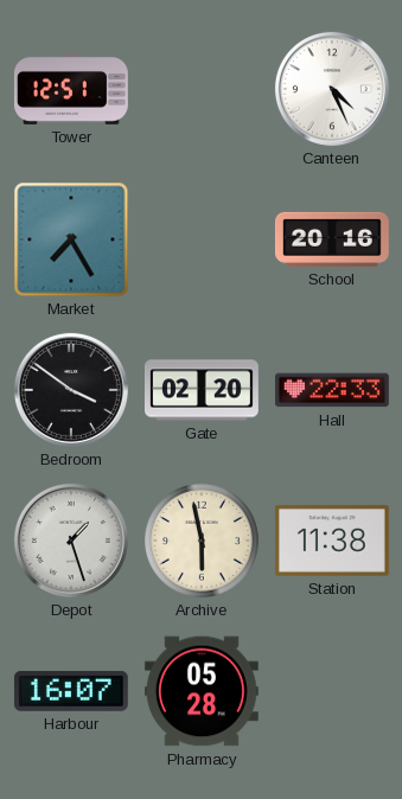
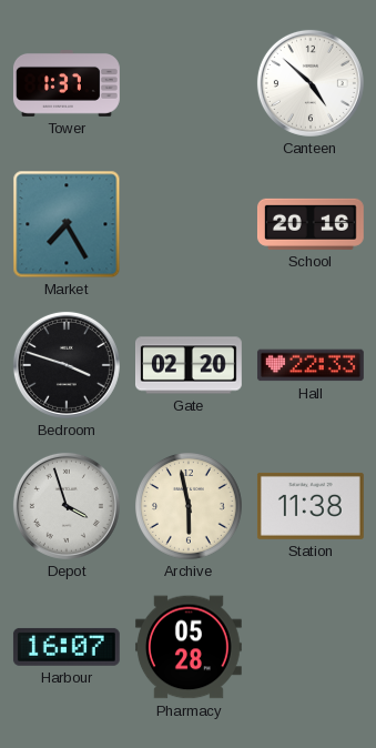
Tower: 12:51 -> 1:37
Canteen: 4:26 -> 4:52
Bedroom: 3:51 -> 3:48
Depot: 1:27 -> 3:57
